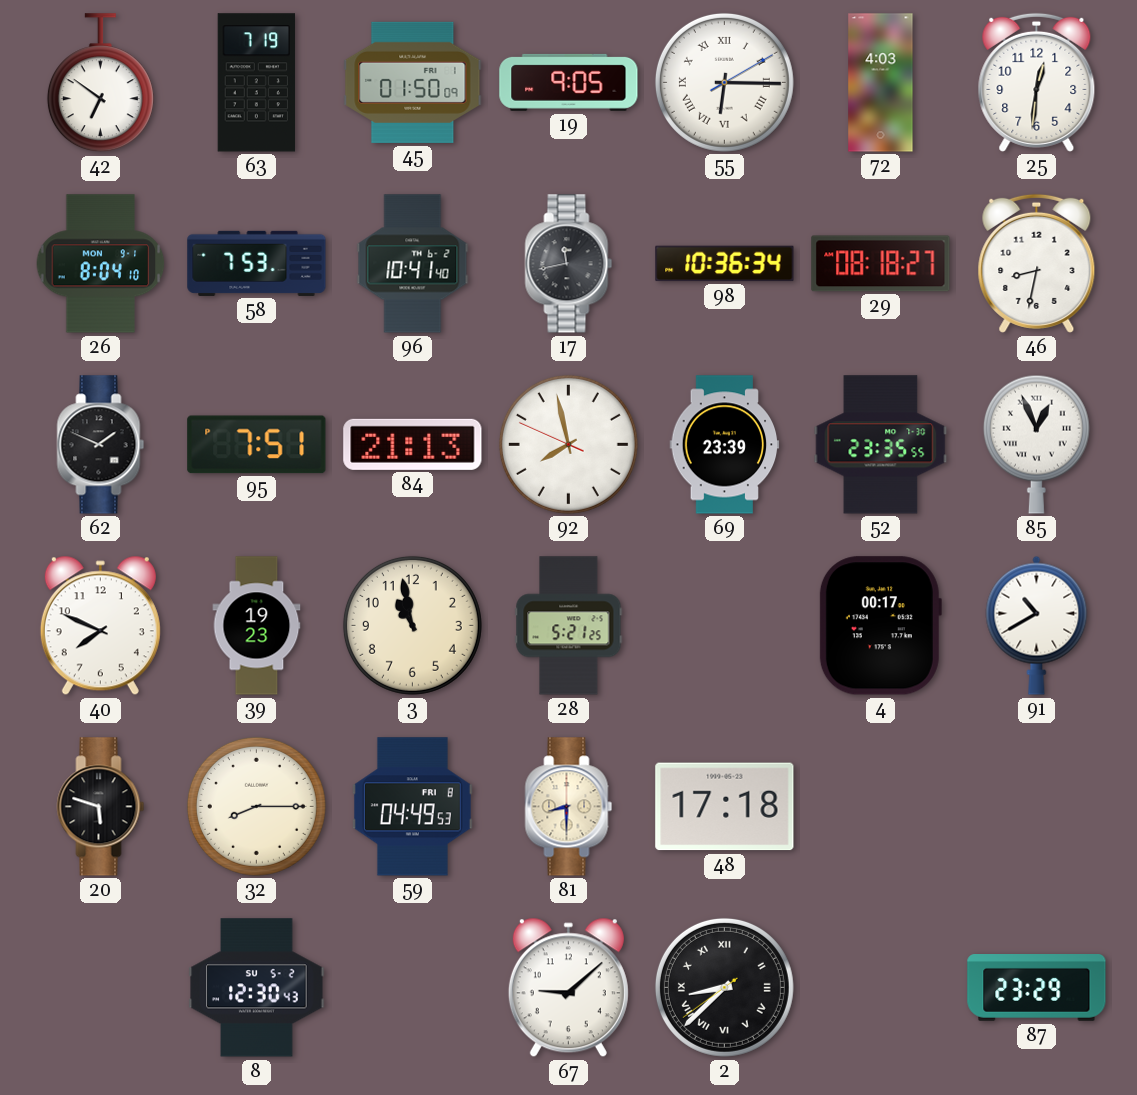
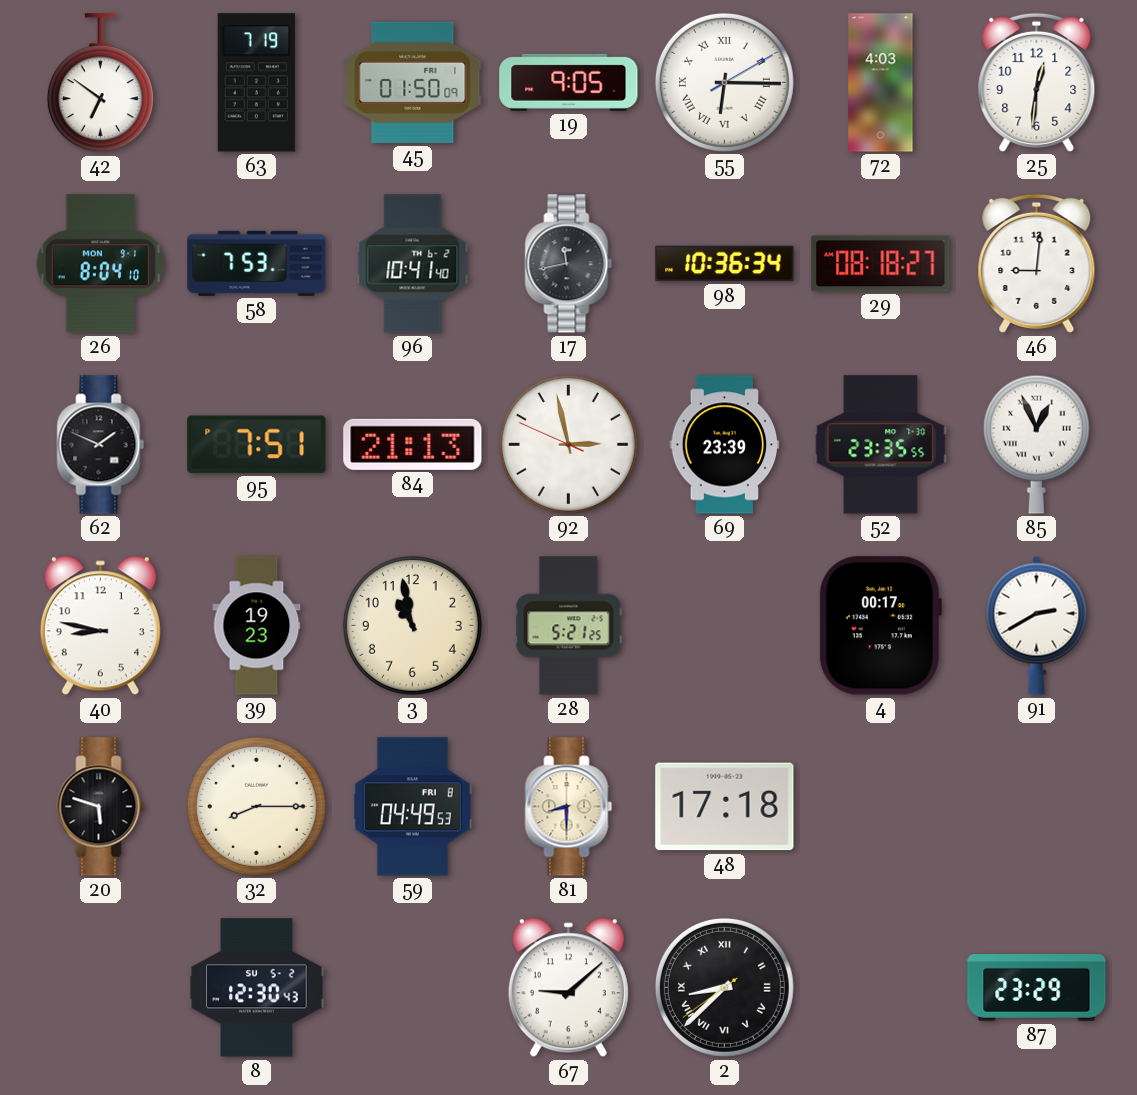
46: 8:32 -> 9:01
92: 7:57 -> 2:57
40: 7:49 -> 8:47
91: 10:40 -> 2:40
